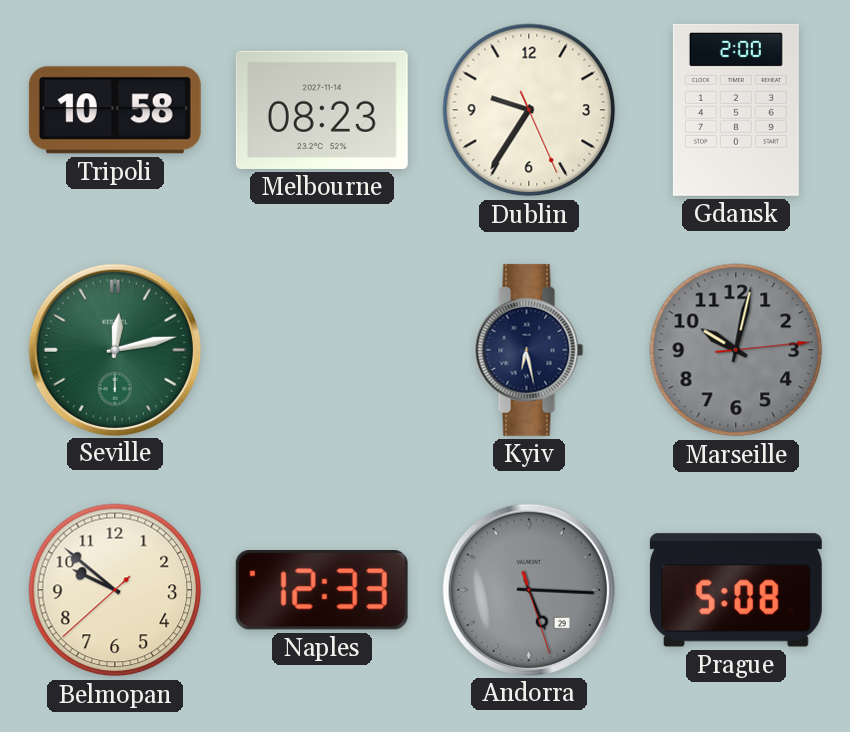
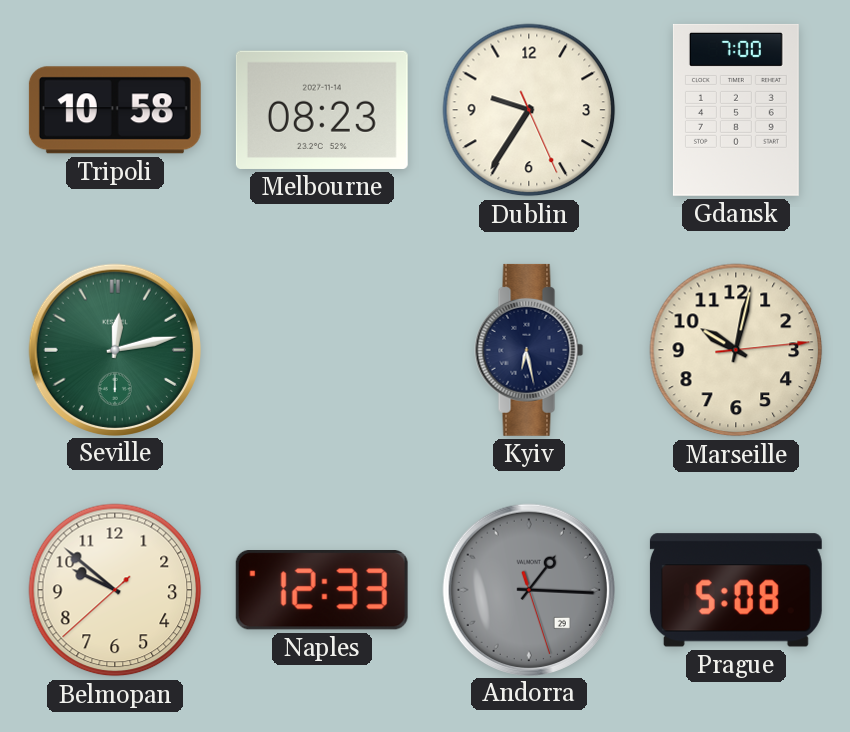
Gdansk: 2:00 -> 7:00
Marseille dial: grey -> cream
Andorra: 5:15 -> 1:15
